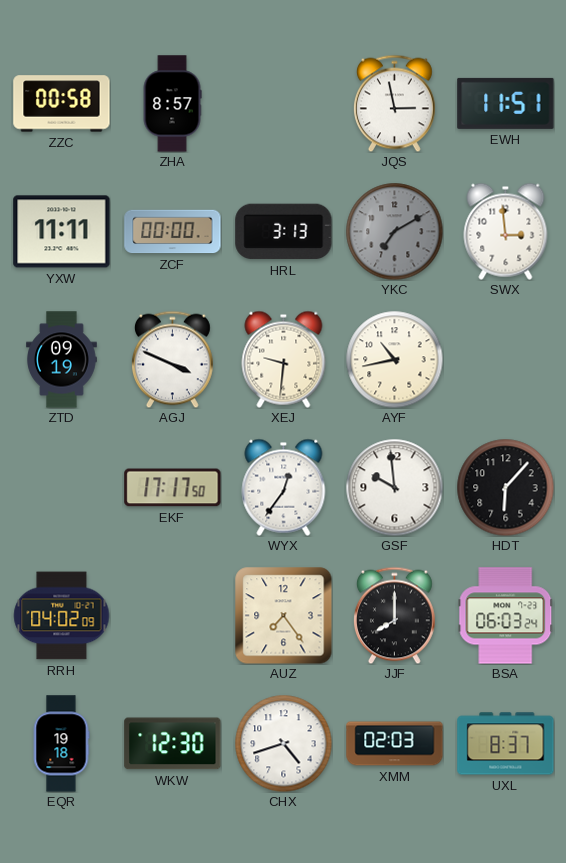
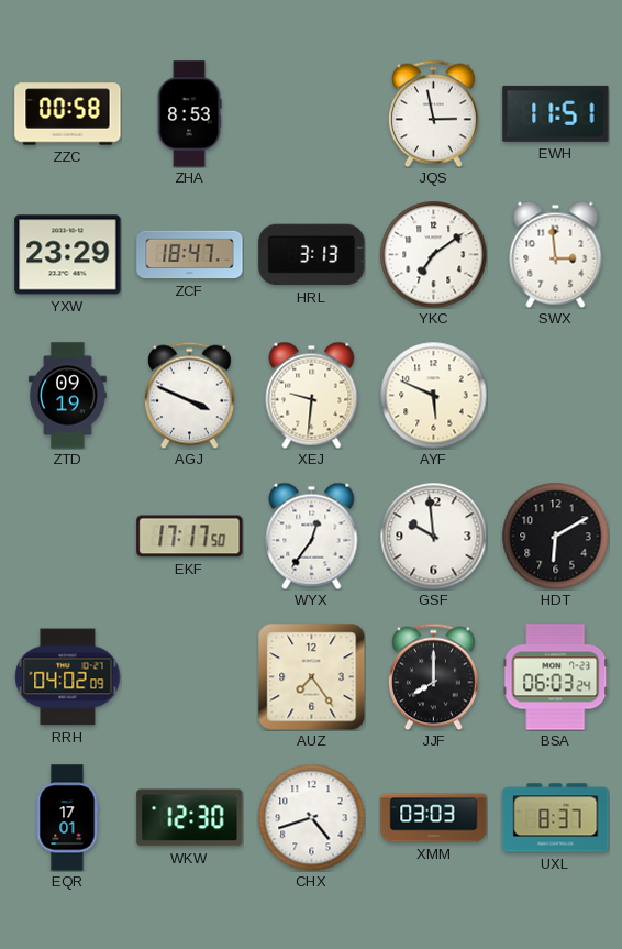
ZHA: 8:57 -> 8:53
YXW: 11:11 -> 23:29
ZCF: 00:00 -> 18:47
YKC: 7:10 -> 7:09
YKC dial: grey -> white
AYF: 10:43 -> 5:49
HDT: 6:07 -> 6:10
EQR: 19:18 -> 17:01
XMM: 02:03 -> 03:03
